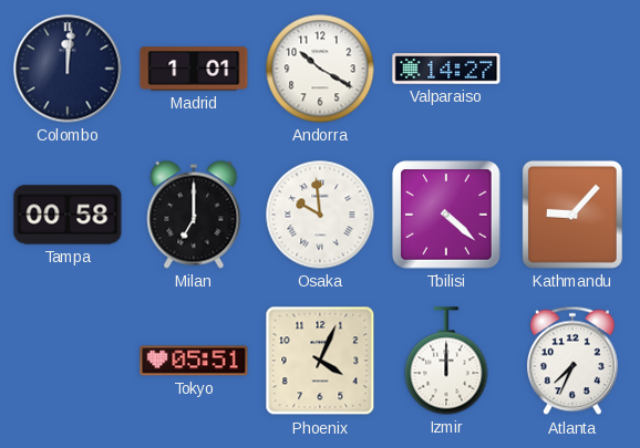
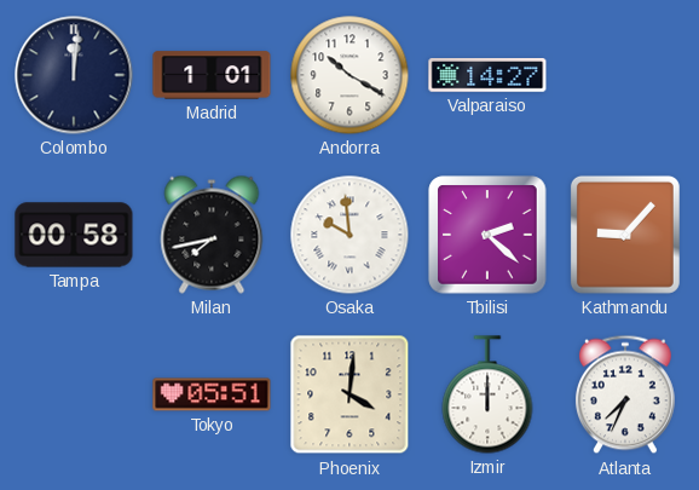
Milan: 7:00 -> 7:43
Tbilisi: 4:22 -> 2:22
Phoenix: 4:04 -> 4:01
